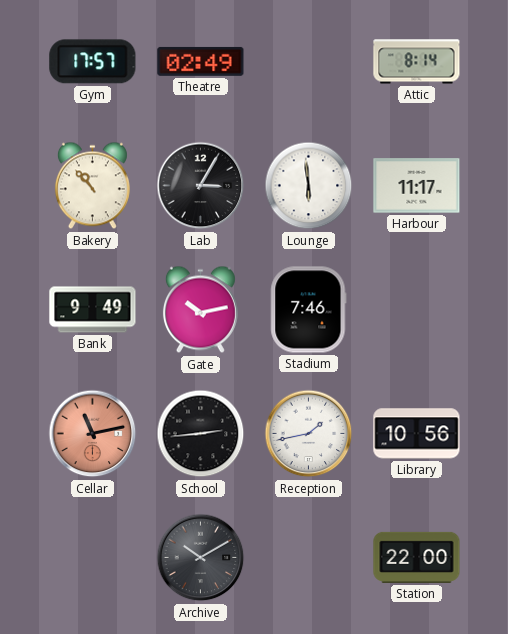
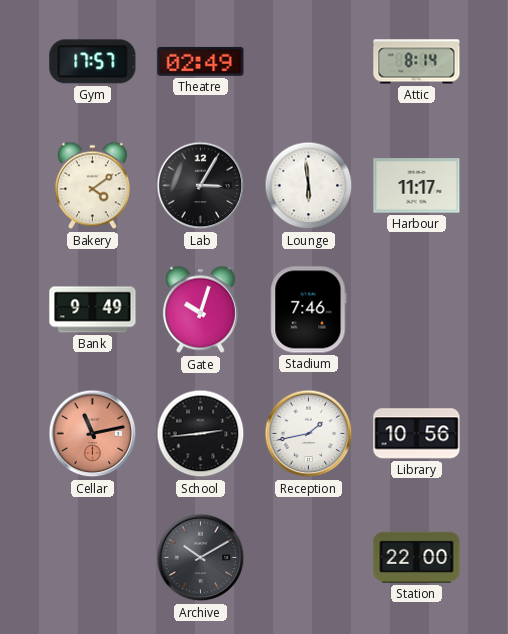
Bakery: 10:53 -> 4:09
Gate: 10:13 -> 10:03
